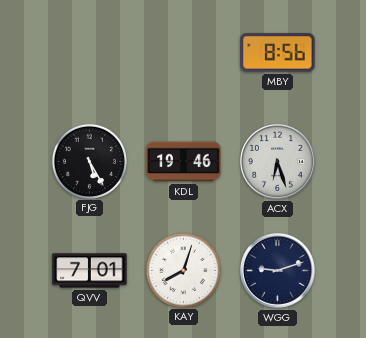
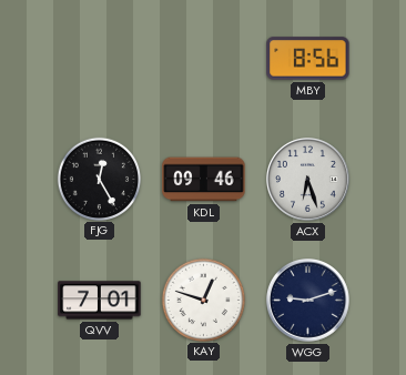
FJG: 5:25 -> 12:25
KDL: 19:46 -> 09:46
KAY: 8:03 -> 12:48
